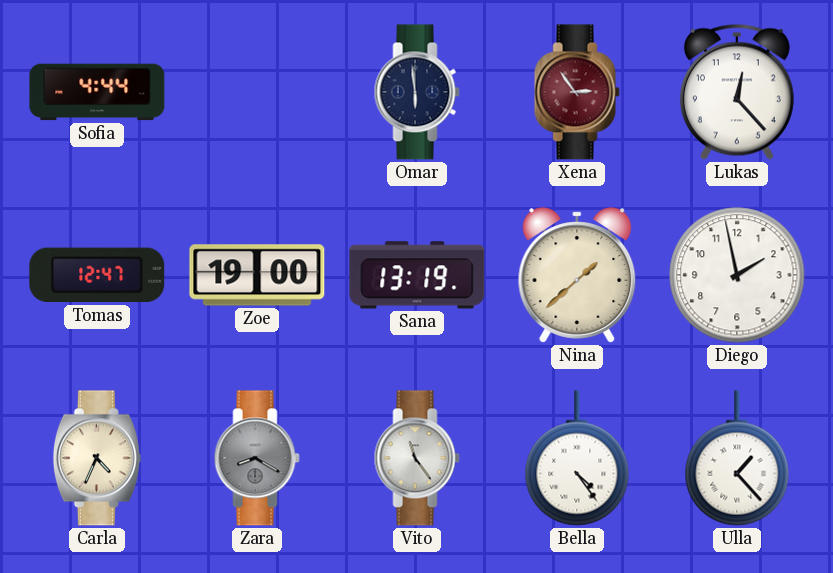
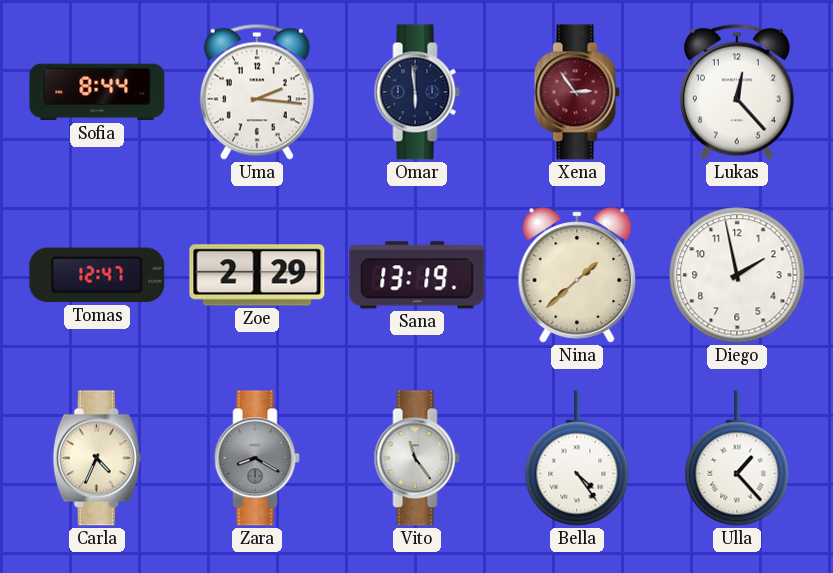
Sofia: 4:44 -> 8:44
Uma: none -> 2:16
Zoe: 19:00 -> 2:29
